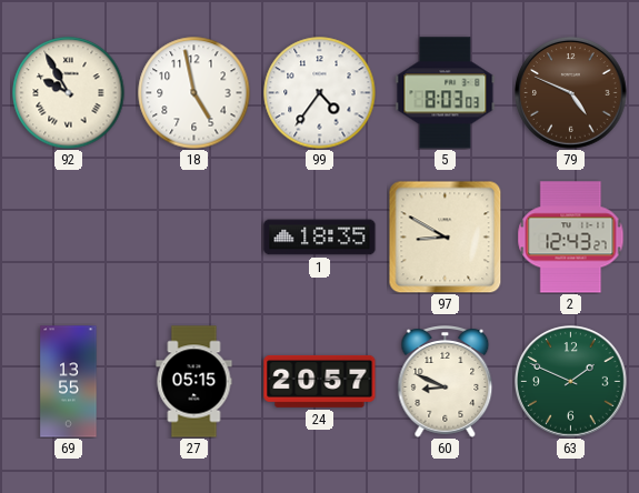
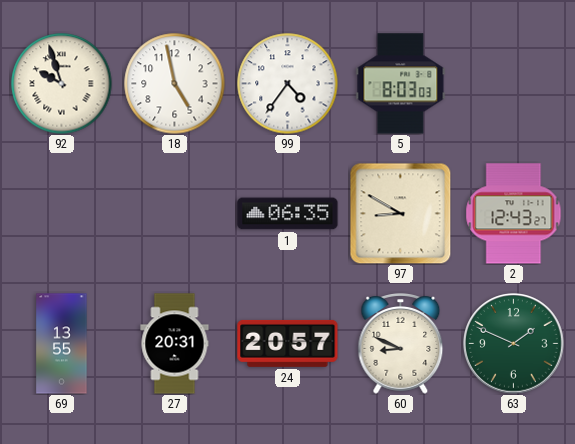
92: 9:55 -> 9:57
79: 4:49 -> none
1: 18:35 -> 06:35
27: 05:15 -> 20:31
